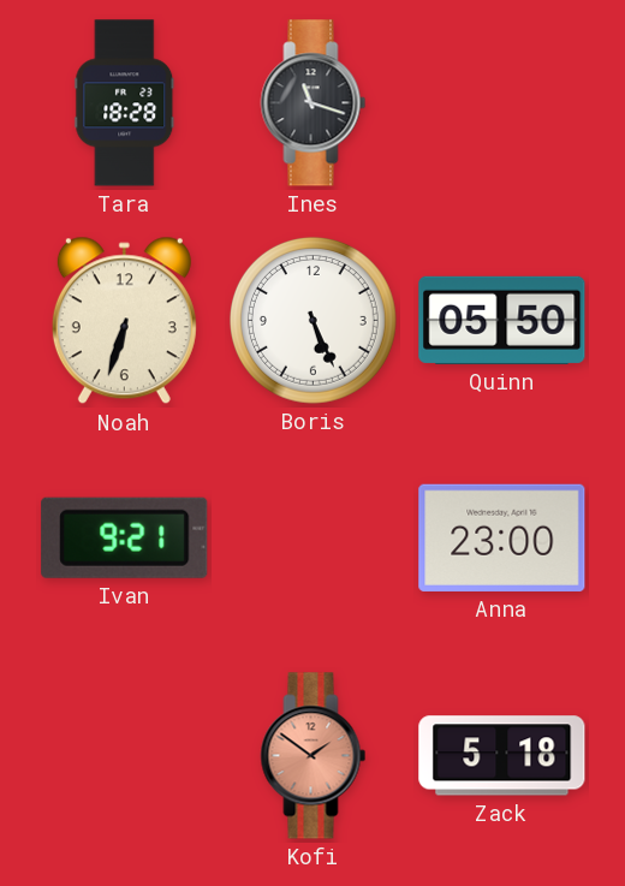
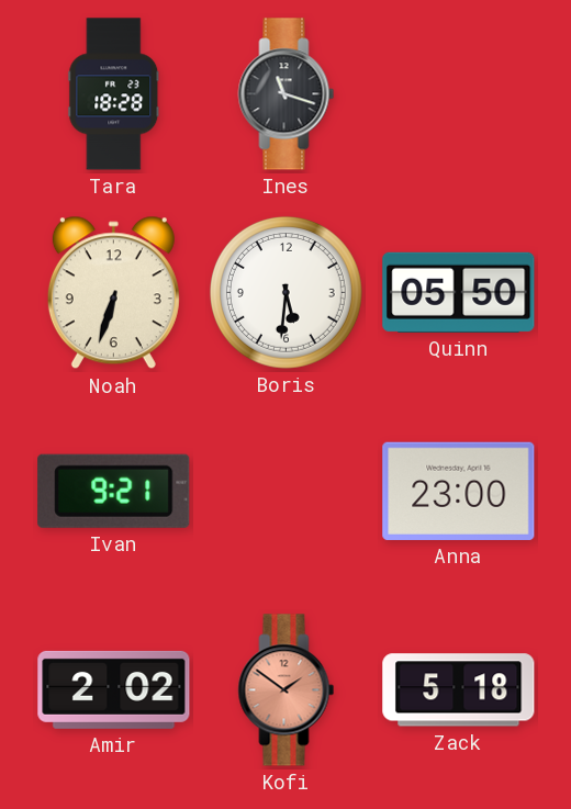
Boris: 5:26 -> 5:31
Amir: none -> 2:02
